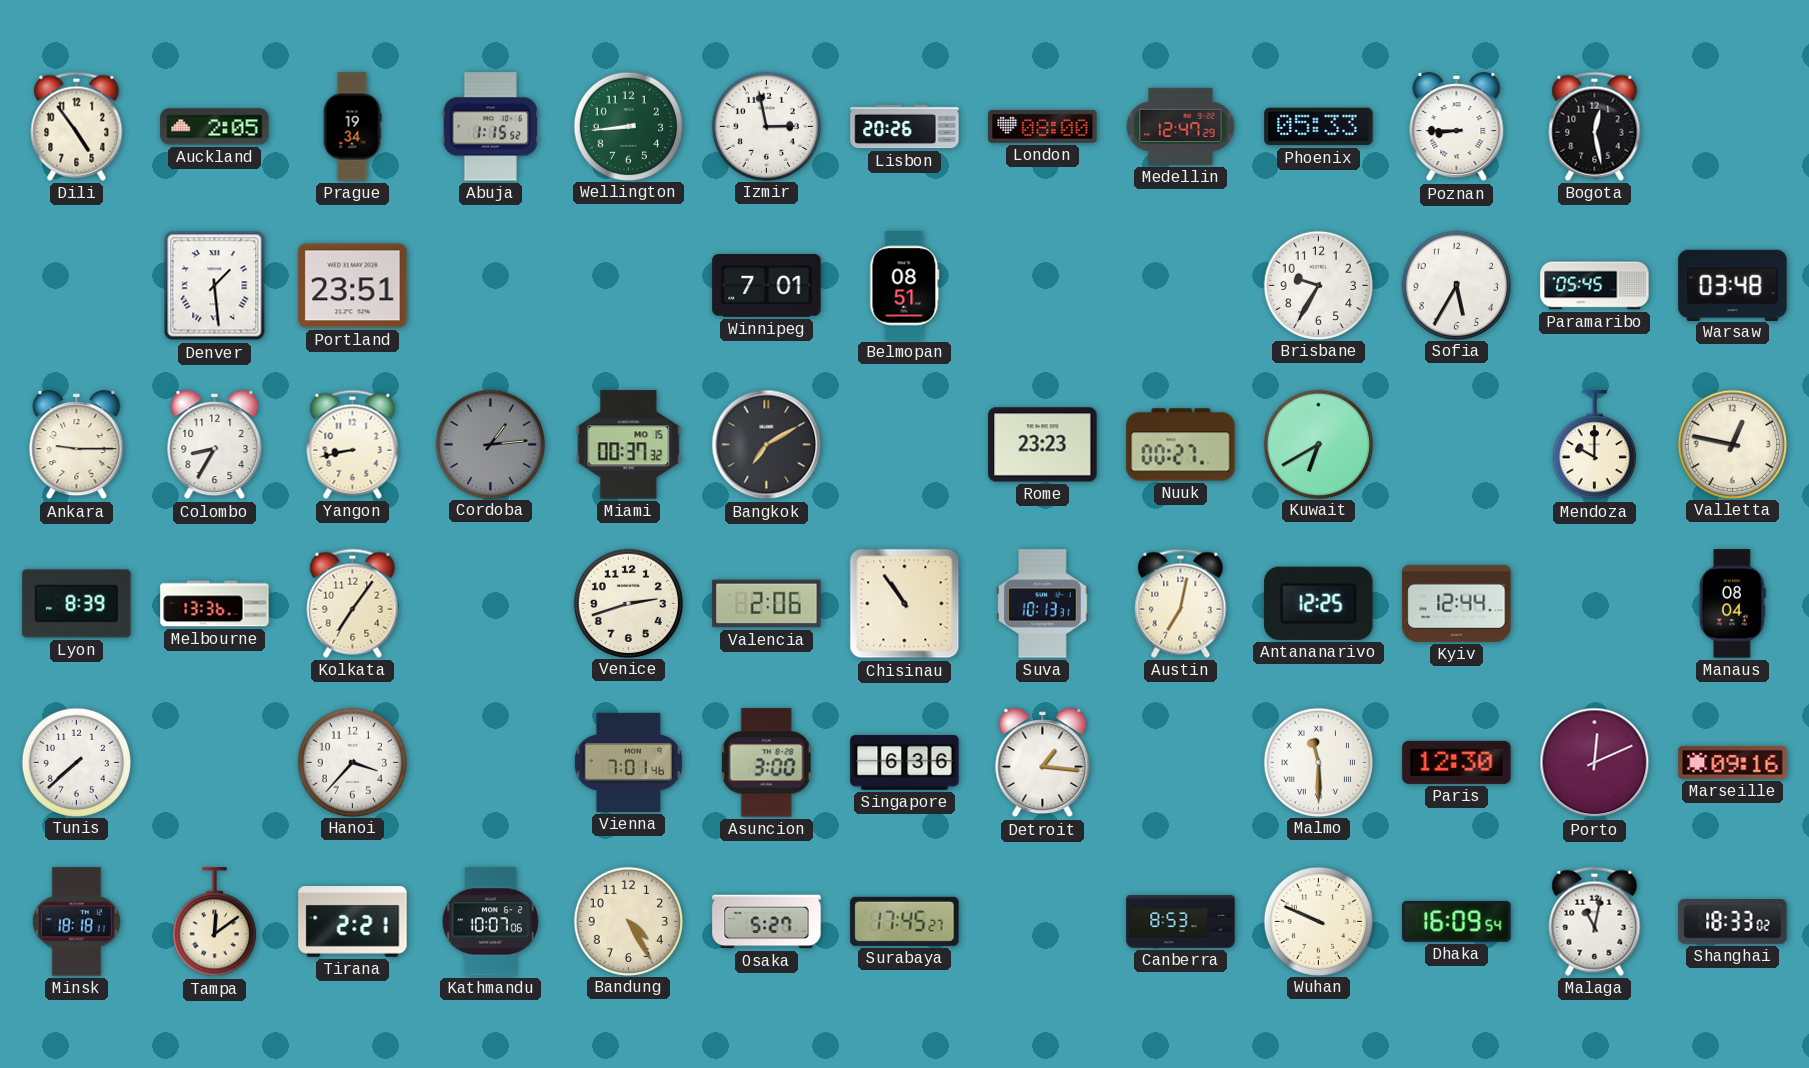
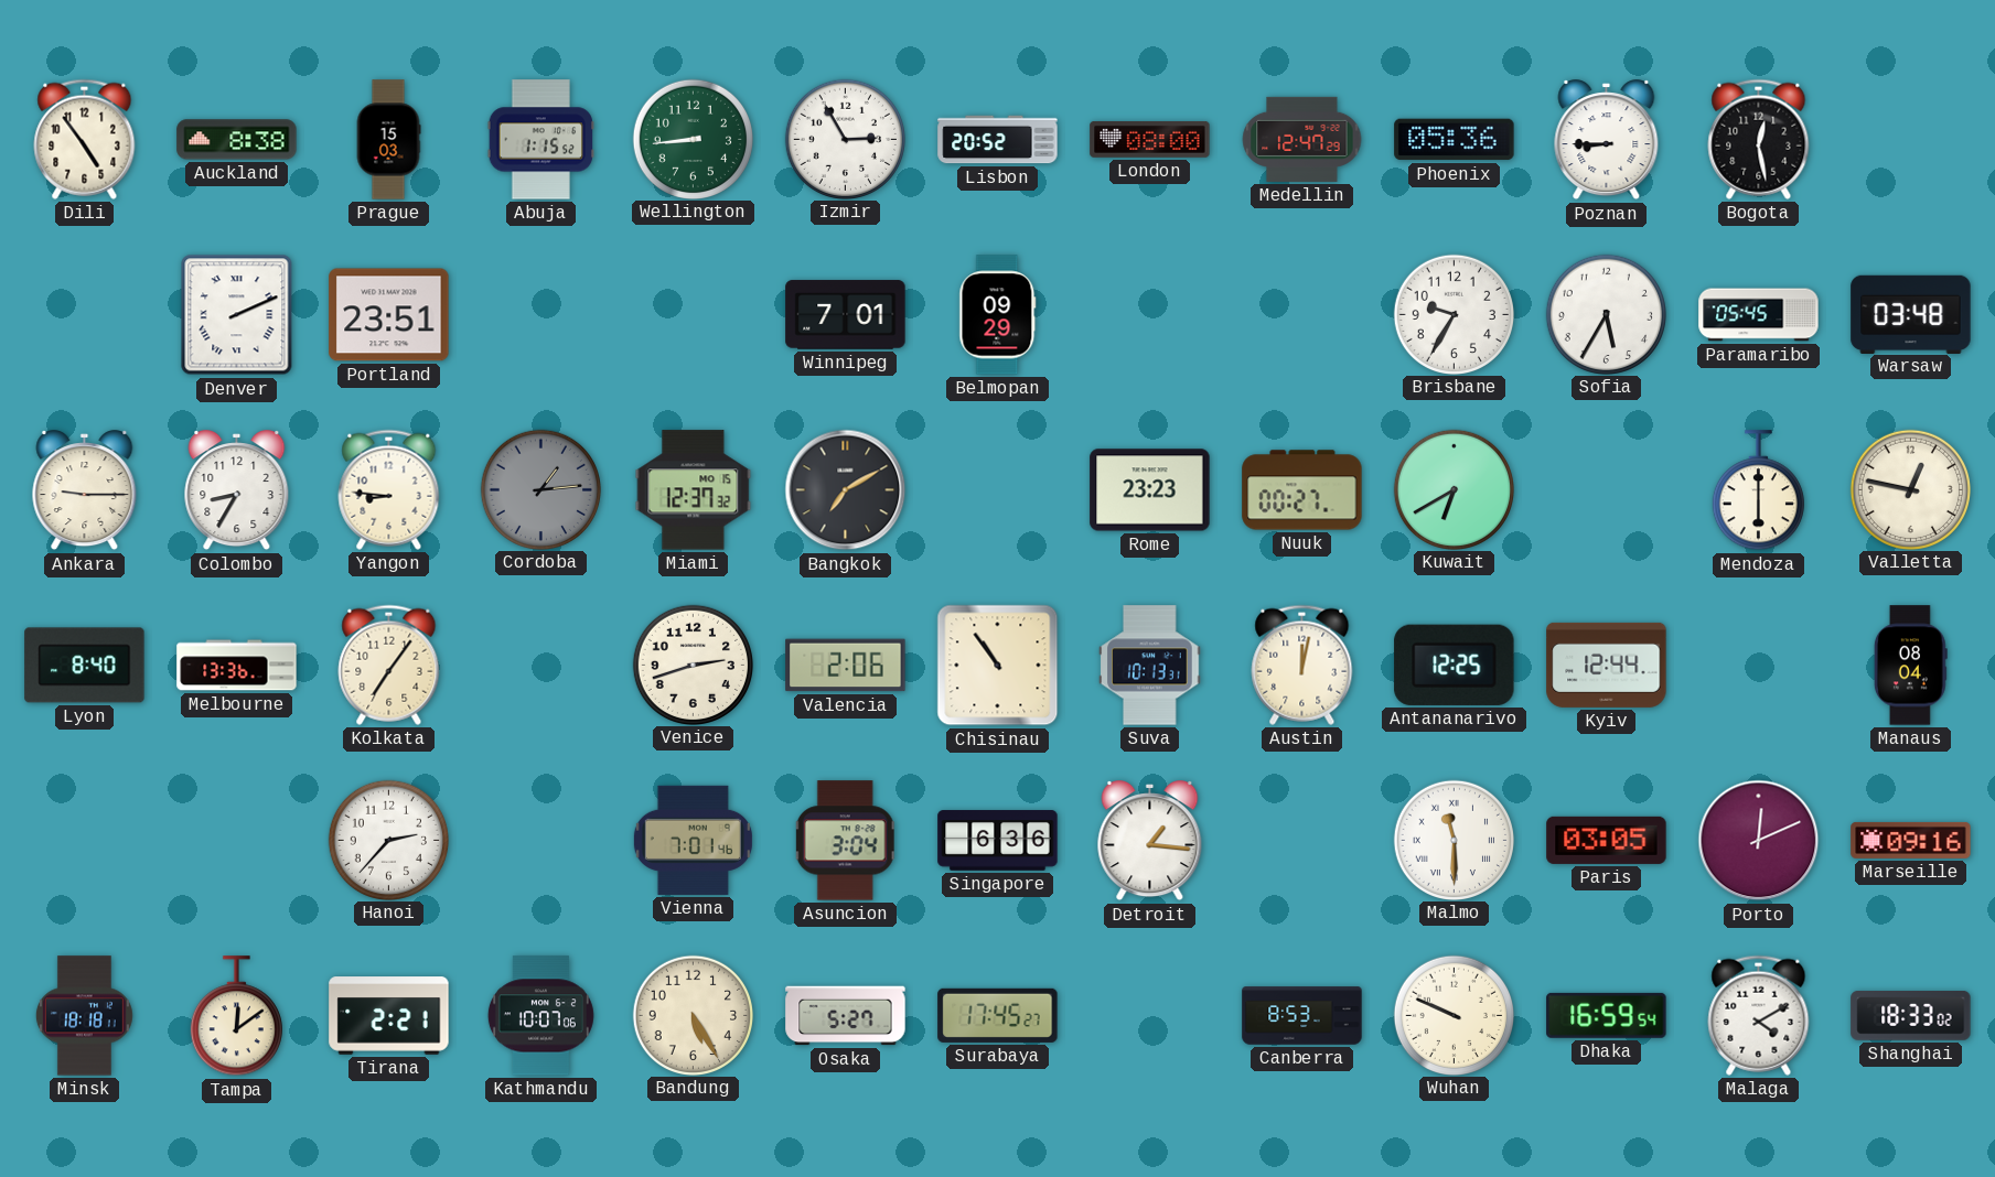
Auckland: 2:05 -> 8:38
Prague: 19:34 -> 15:03
Izmir: 2:58 -> 2:55
Lisbon: 20:26 -> 20:52
Phoenix: 05:33 -> 05:36
Denver: 1:29 -> 2:11
Belmopan: 08:51 -> 09:29
Yangon: 8:43 -> 8:46
Miami: 00:37 -> 12:37
Mendoza: 10:00 -> 6:00
Lyon: 8:39 -> 8:40
Austin: 7:02 -> 12:02
Tunis: 7:38 -> none
Hanoi: 3:37 -> 2:37
Asuncion: 3:00 -> 3:04
Paris: 12:30 -> 03:05
Bandung: 4:25 -> 5:25
Dhaka: 16:09 -> 16:59
Malaga: 11:02 -> 4:10
